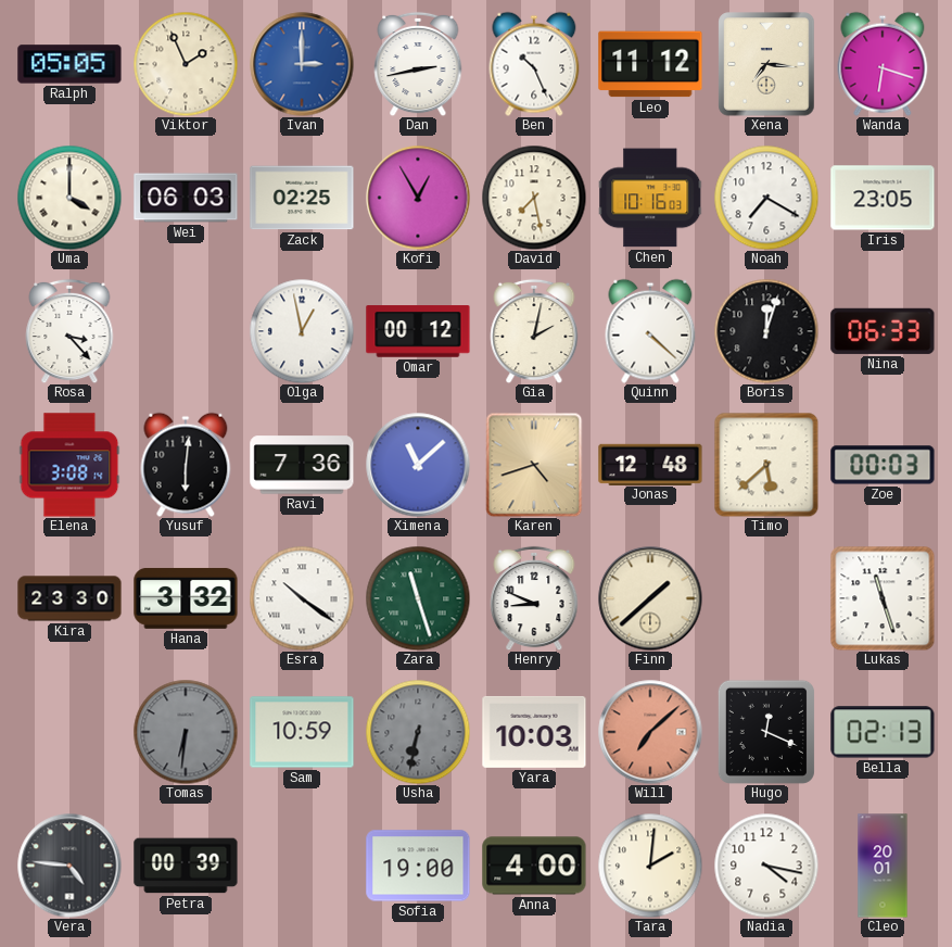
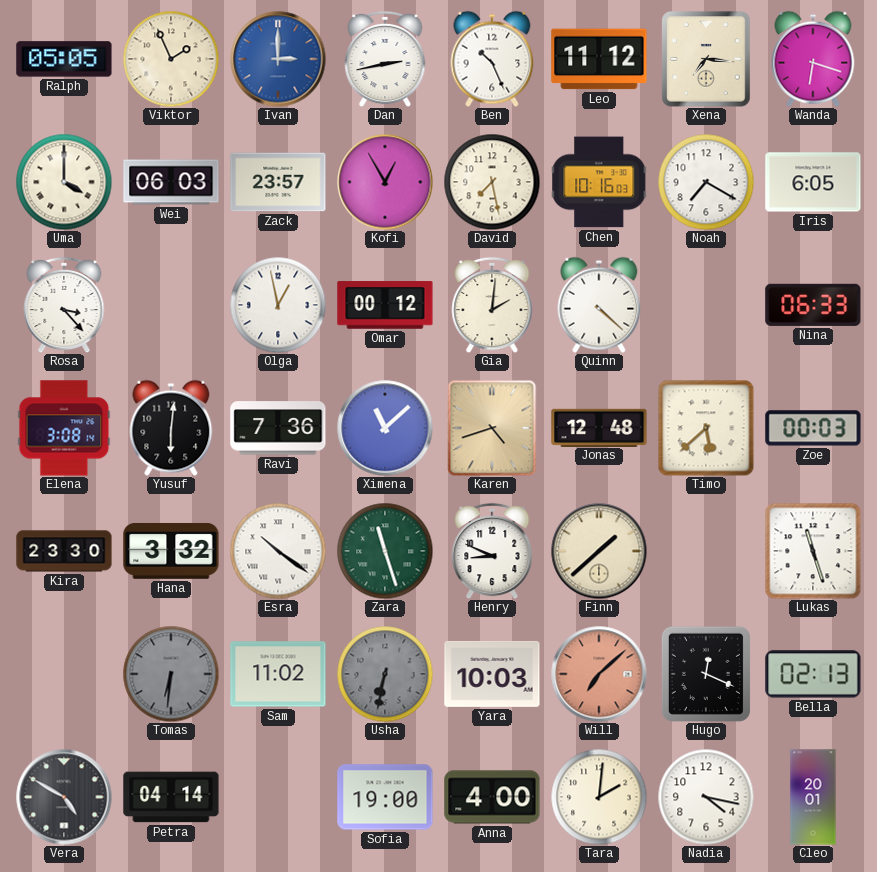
Zack: 02:25 -> 23:57
Iris: 23:05 -> 6:05
Gia: 2:02 -> 2:01
Boris: 12:03 -> none
Sam: 10:59 -> 11:02
Vera: 4:46 -> 4:50
Petra: 00:39 -> 04:14
